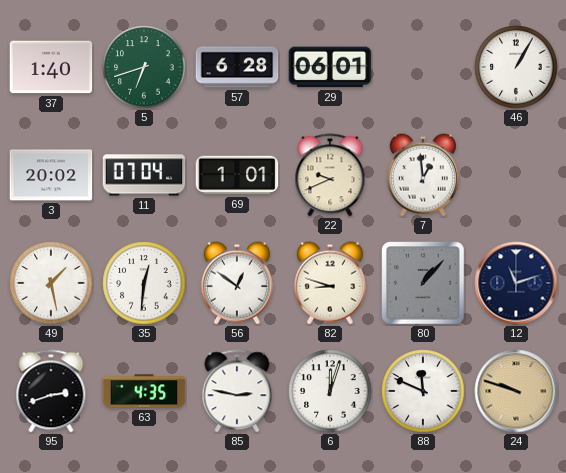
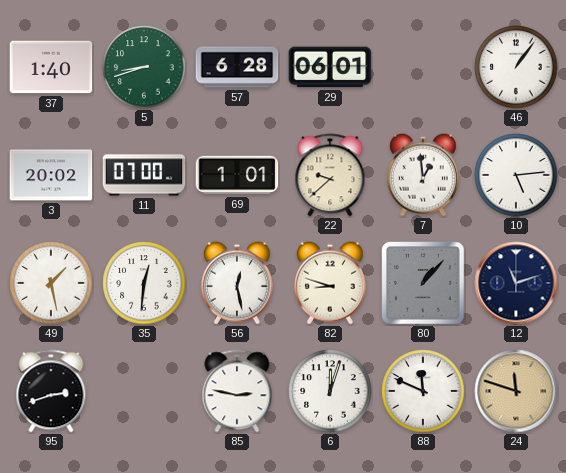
5: 6:42 -> 8:42
46: 1:05 -> 1:06
11: 07:04 -> 07:00
22: 9:41 -> 9:38
10: none -> 5:14
56: 12:51 -> 12:28
63: 4:35 -> none
24: 9:48 -> 11:48
